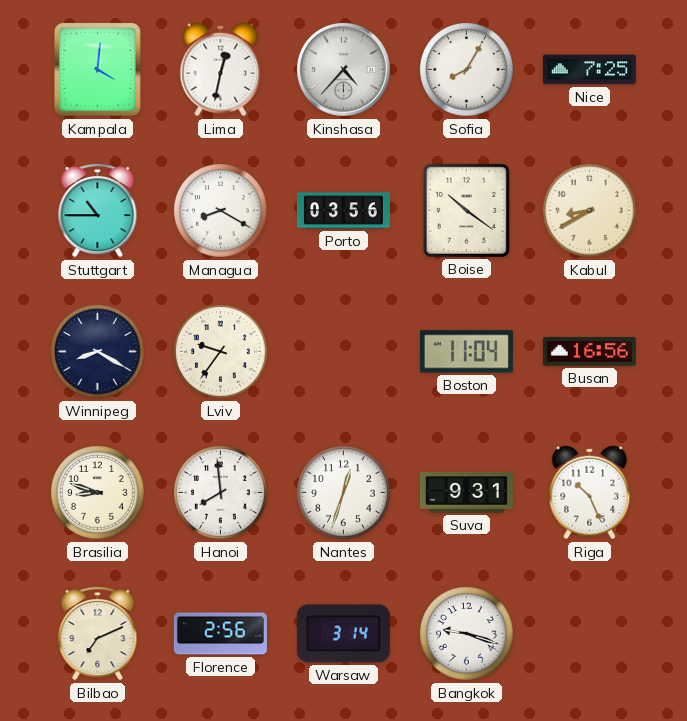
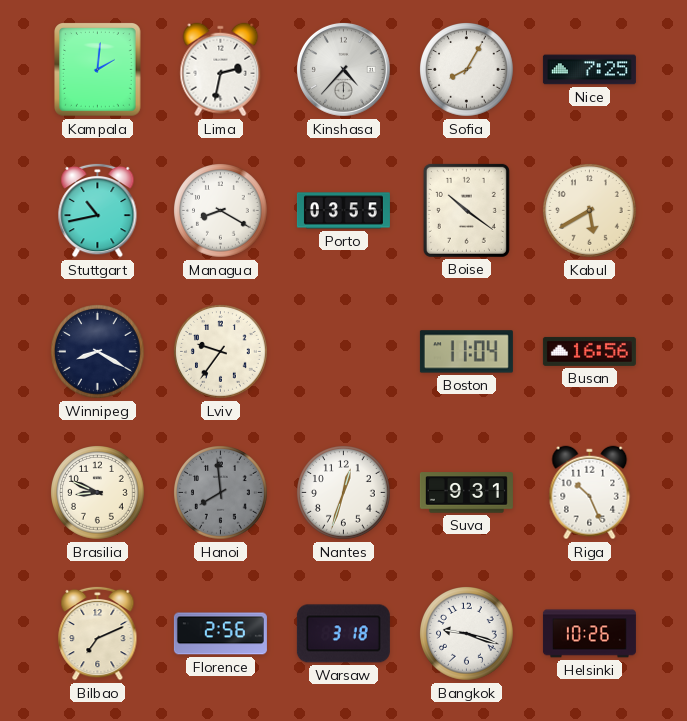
Kampala: 4:01 -> 2:01
Lima: 12:32 -> 2:32
Stuttgart: 10:45 -> 10:43
Porto: 03:56 -> 03:55
Kabul: 8:40 -> 5:40
Brasilia: 8:48 -> 8:49
Hanoi dial: white -> grey
Warsaw: 3:14 -> 3:18
Helsinki: none -> 10:26
